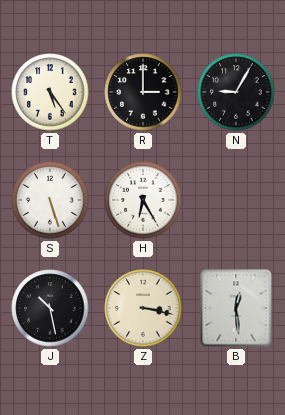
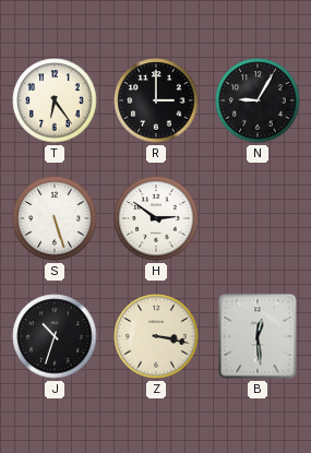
T: 5:24 -> 6:24
H: 6:25 -> 2:51
J: 10:28 -> 10:33
